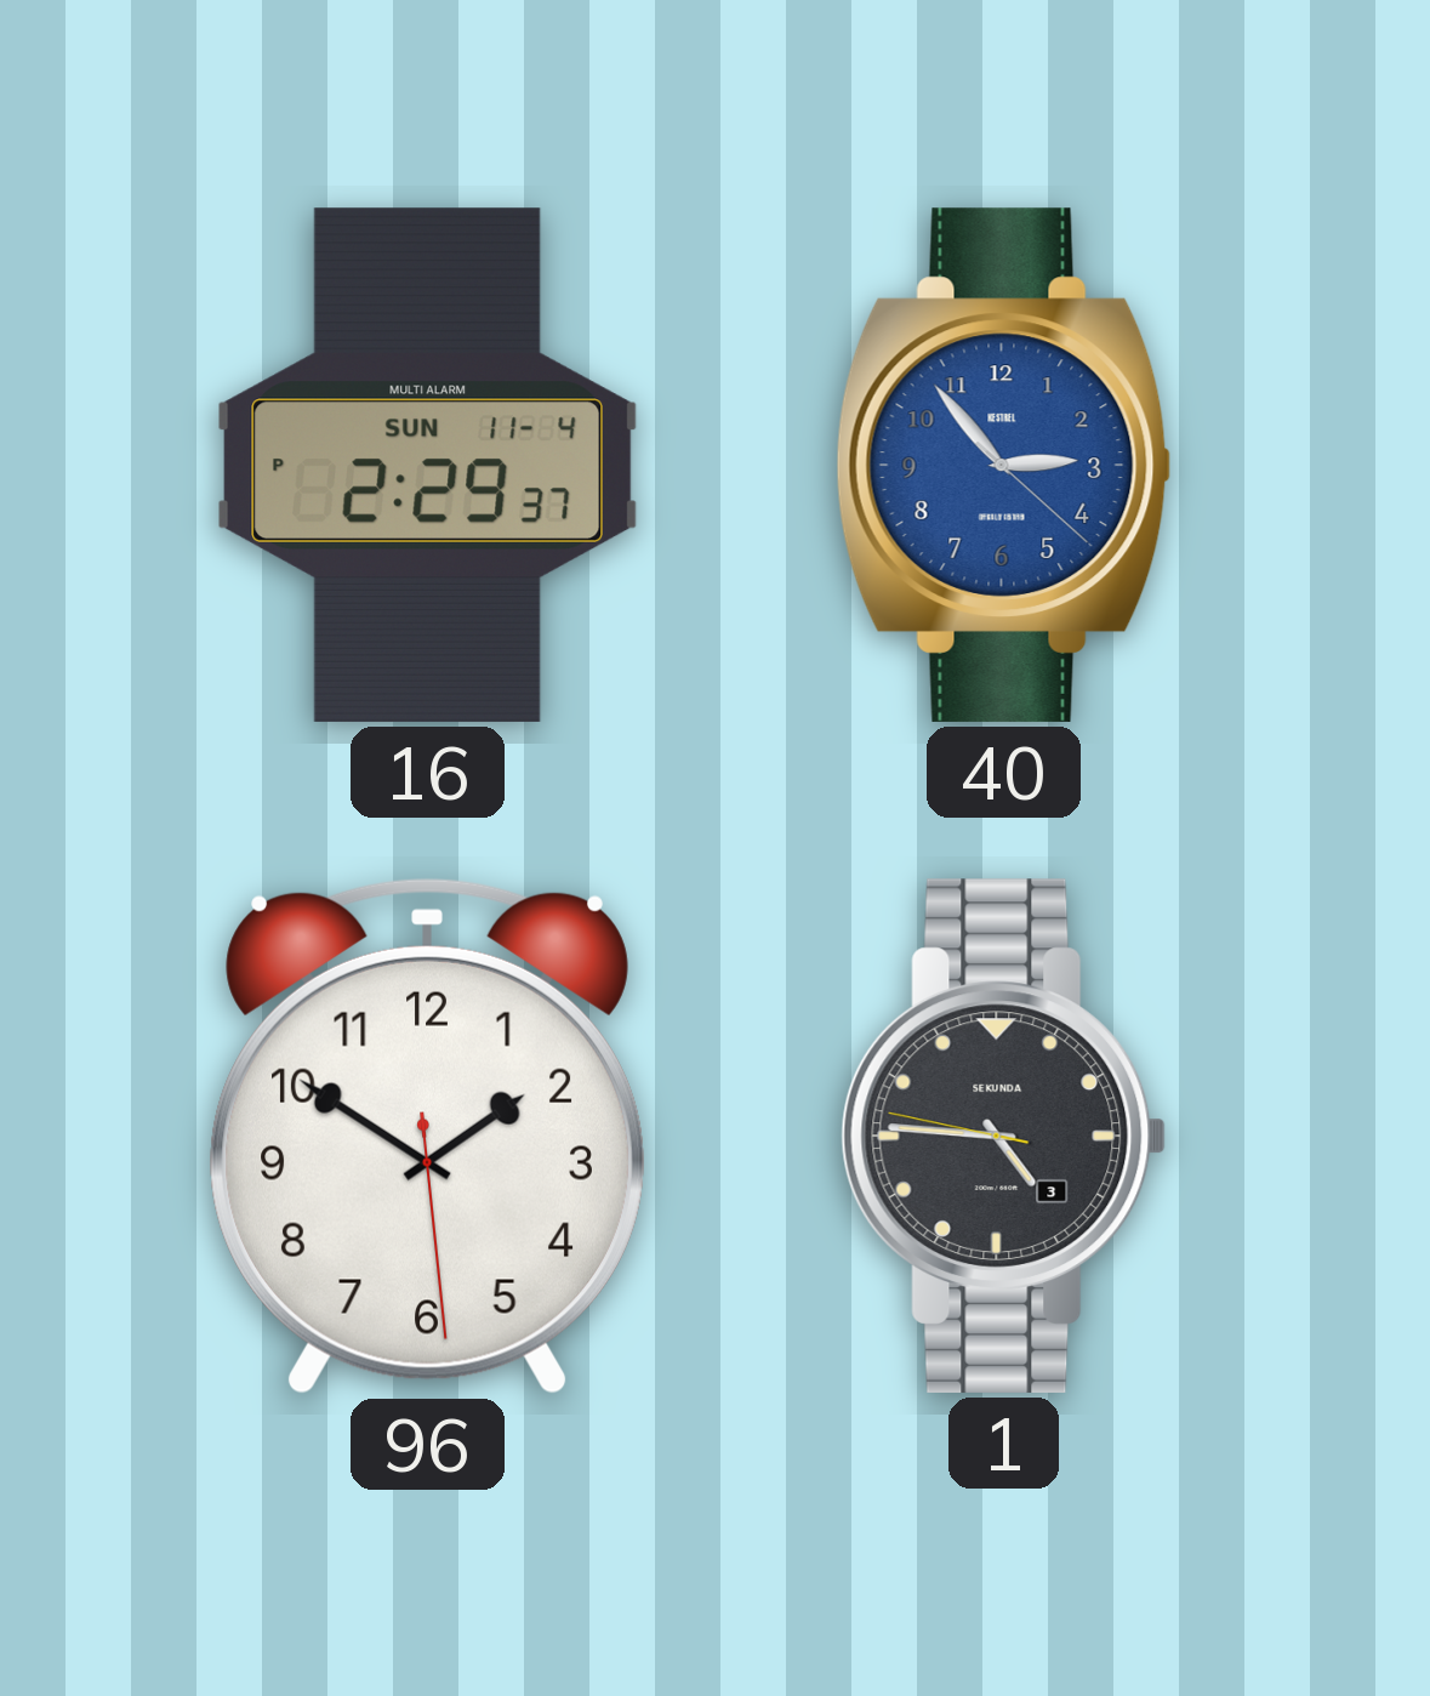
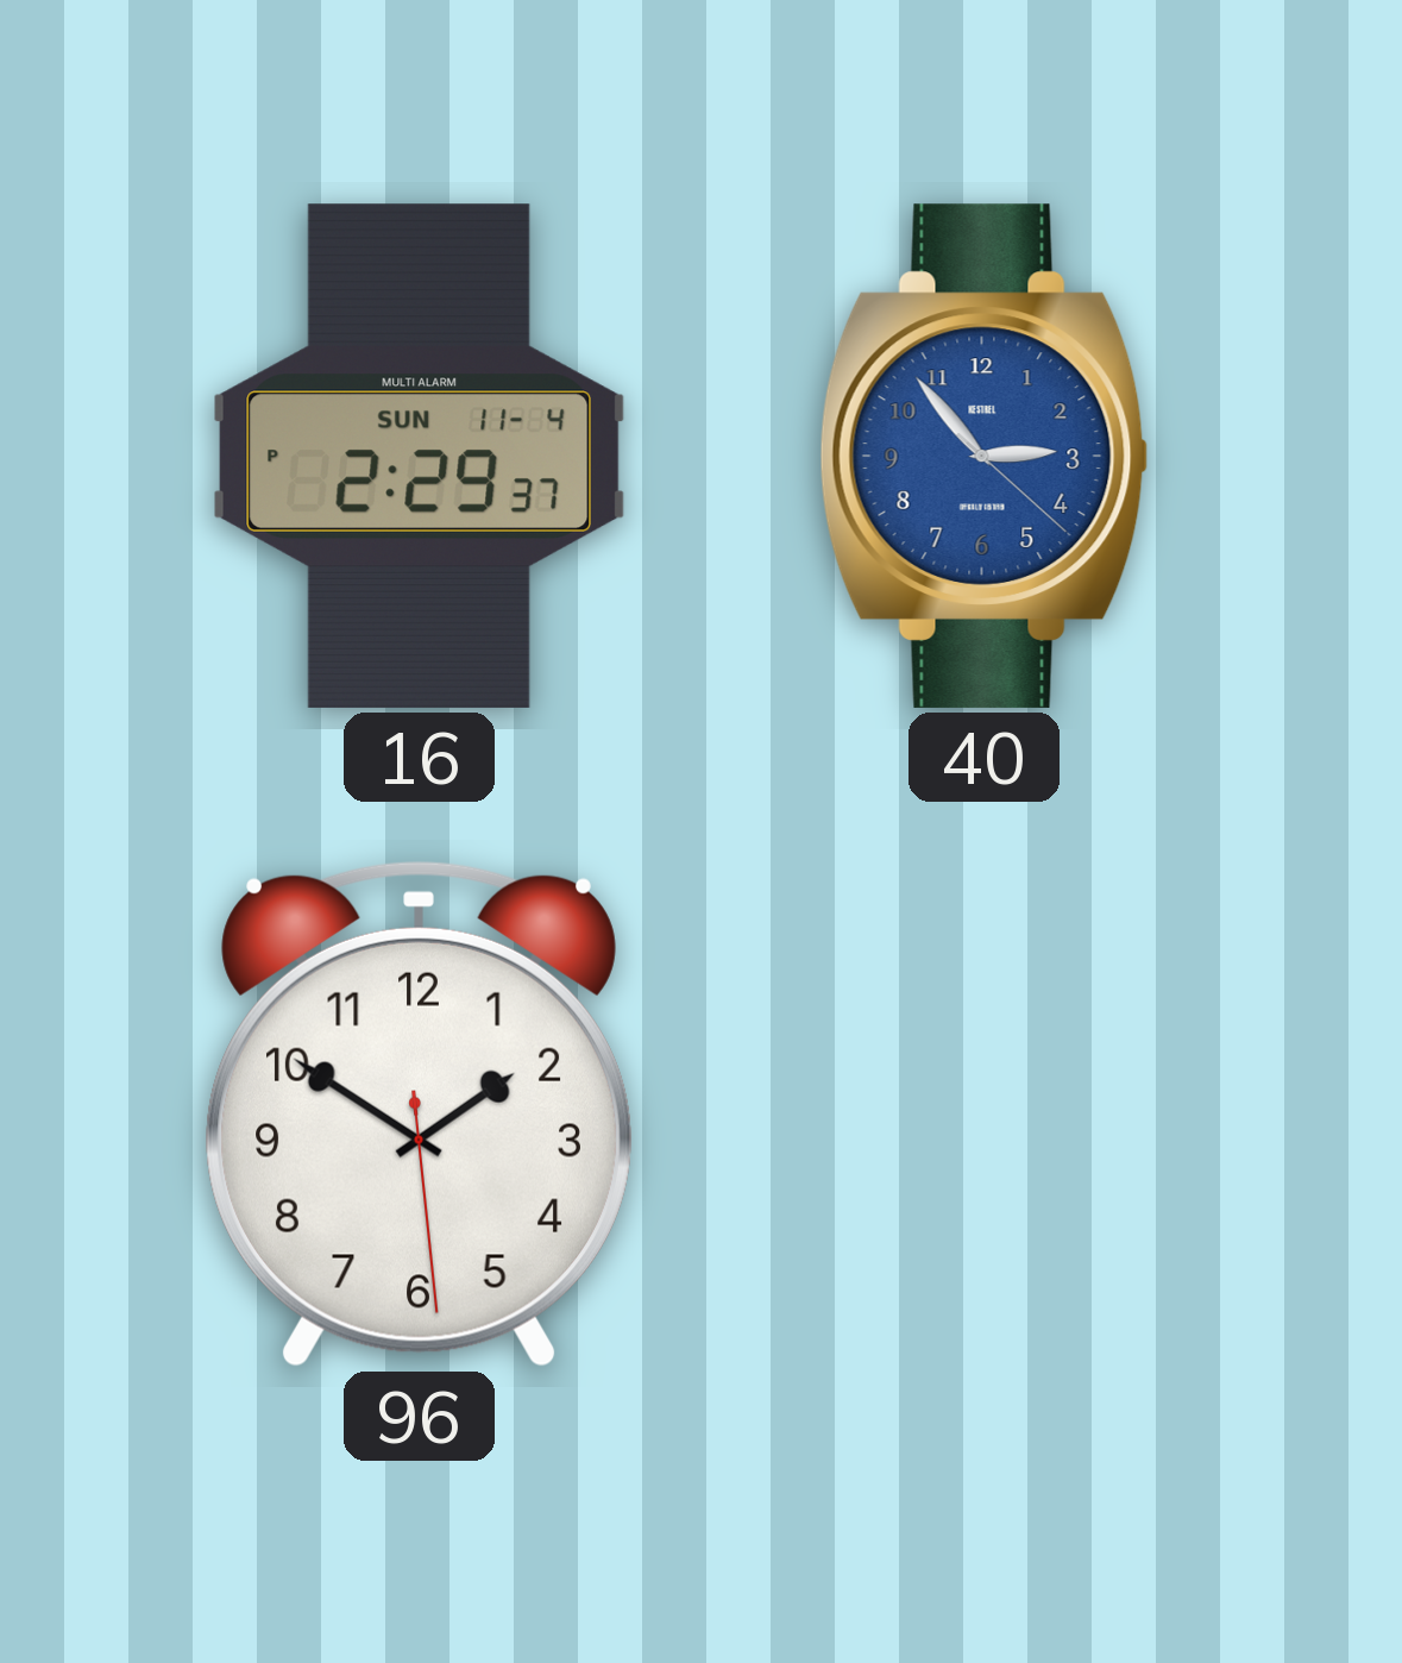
1: 4:45 -> none
